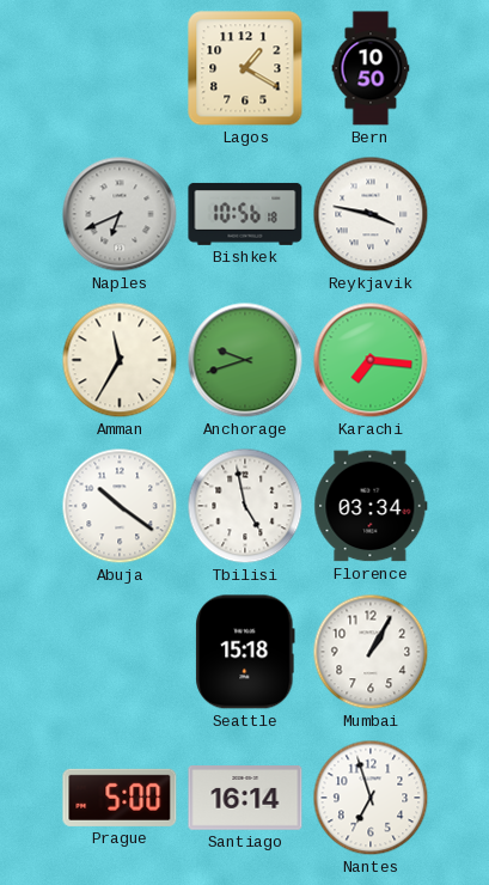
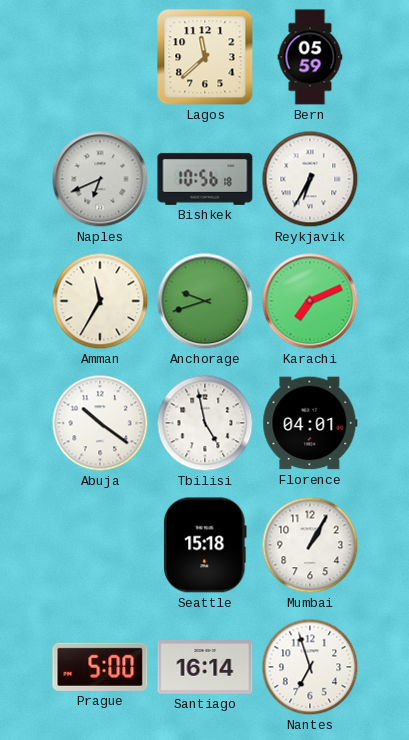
Lagos: 1:20 -> 11:38
Bern: 10:50 -> 05:59
Reykjavik: 3:47 -> 6:35
Karachi: 7:16 -> 7:11
Florence: 03:34 -> 04:01
